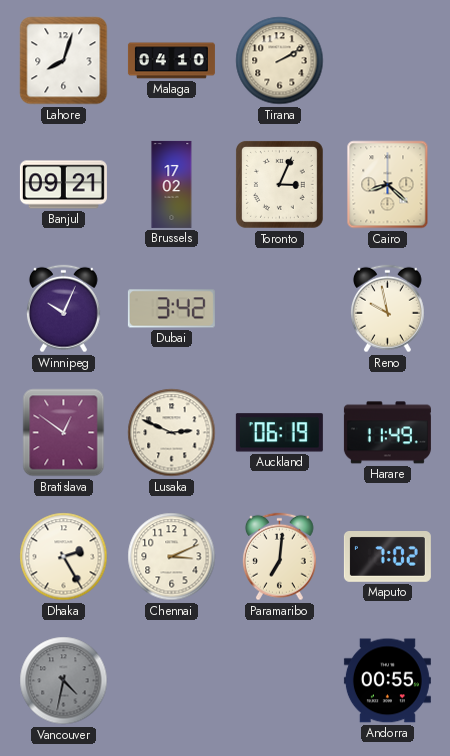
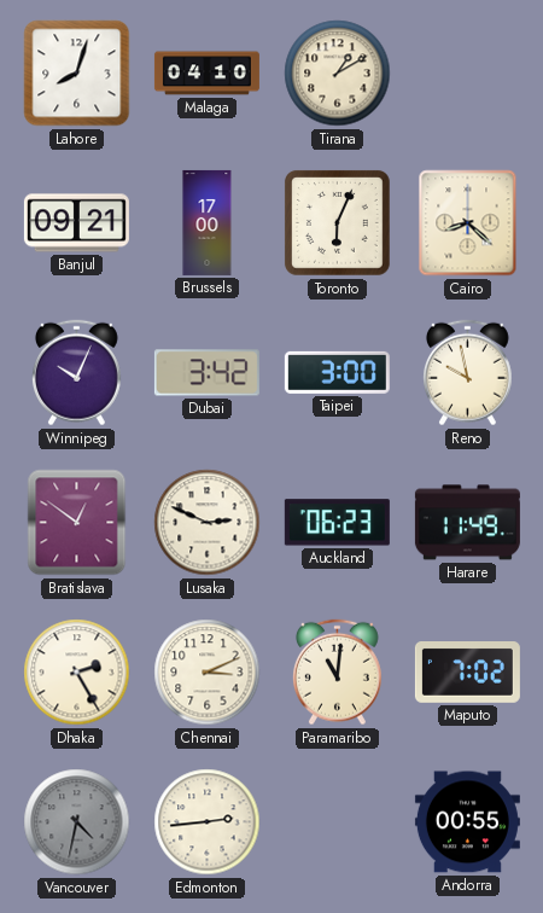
Tirana: 2:10 -> 1:10
Brussels: 17:02 -> 17:00
Toronto: 3:04 -> 6:04
Taipei: none -> 3:00
Auckland: 06:19 -> 06:23
Paramaribo: 7:01 -> 11:01
Edmonton: none -> 2:44
